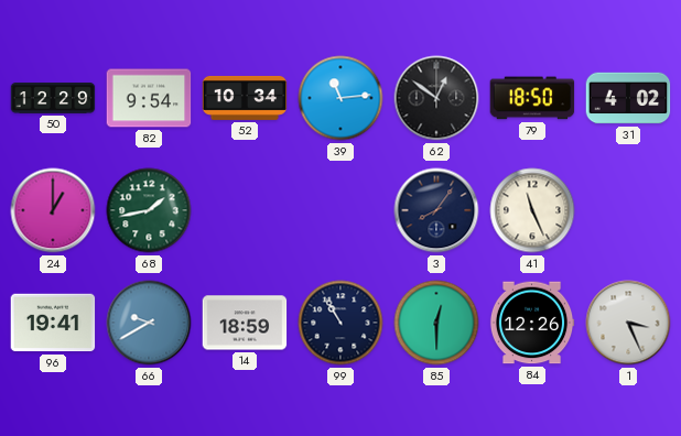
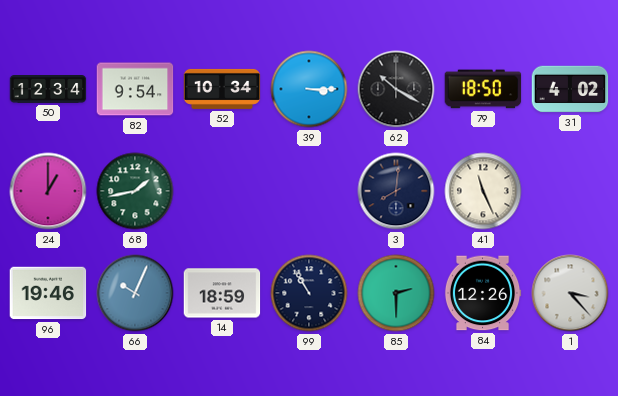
50: 12:29 -> 12:34
39: 11:14 -> 3:15
62: 12:51 -> 10:20
3: 8:06 -> 8:01
96: 19:41 -> 19:46
66: 9:40 -> 10:04
85: 12:30 -> 2:30
1: 3:26 -> 3:23
